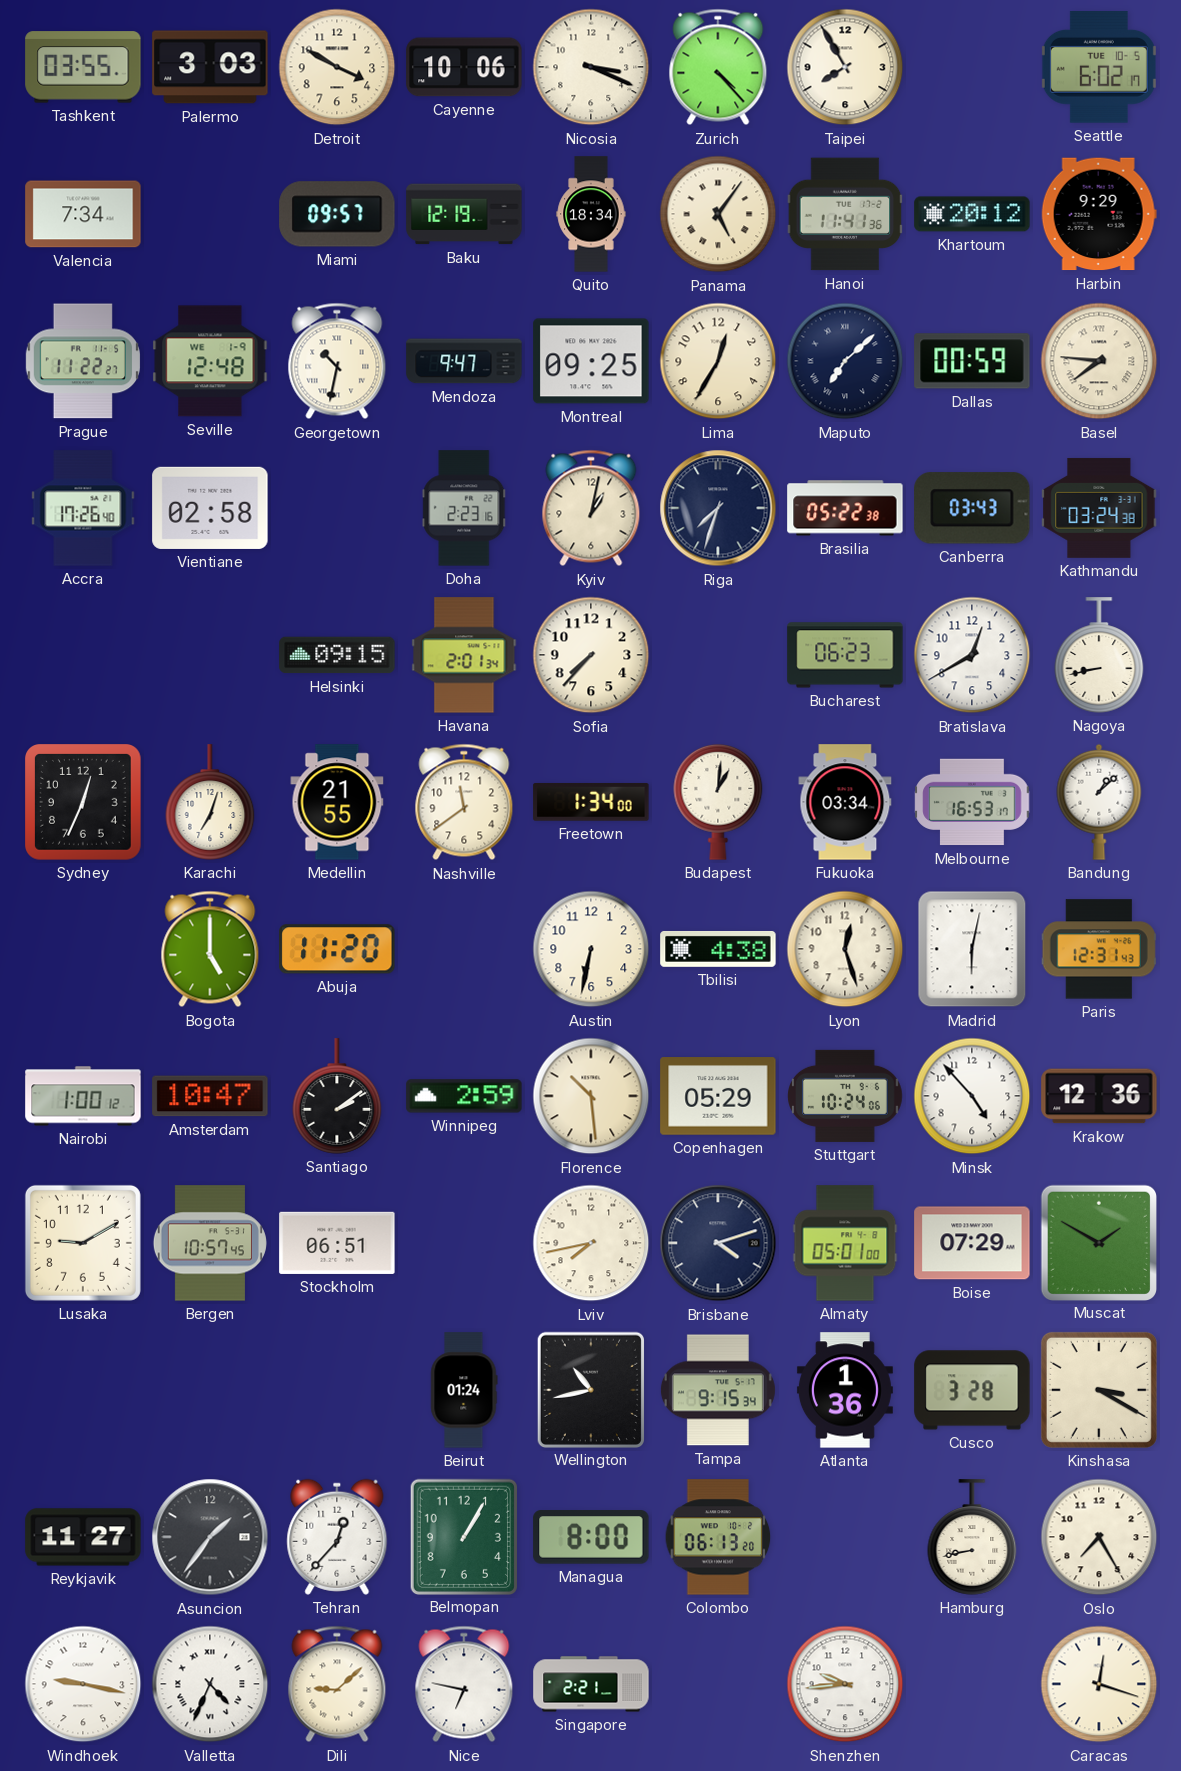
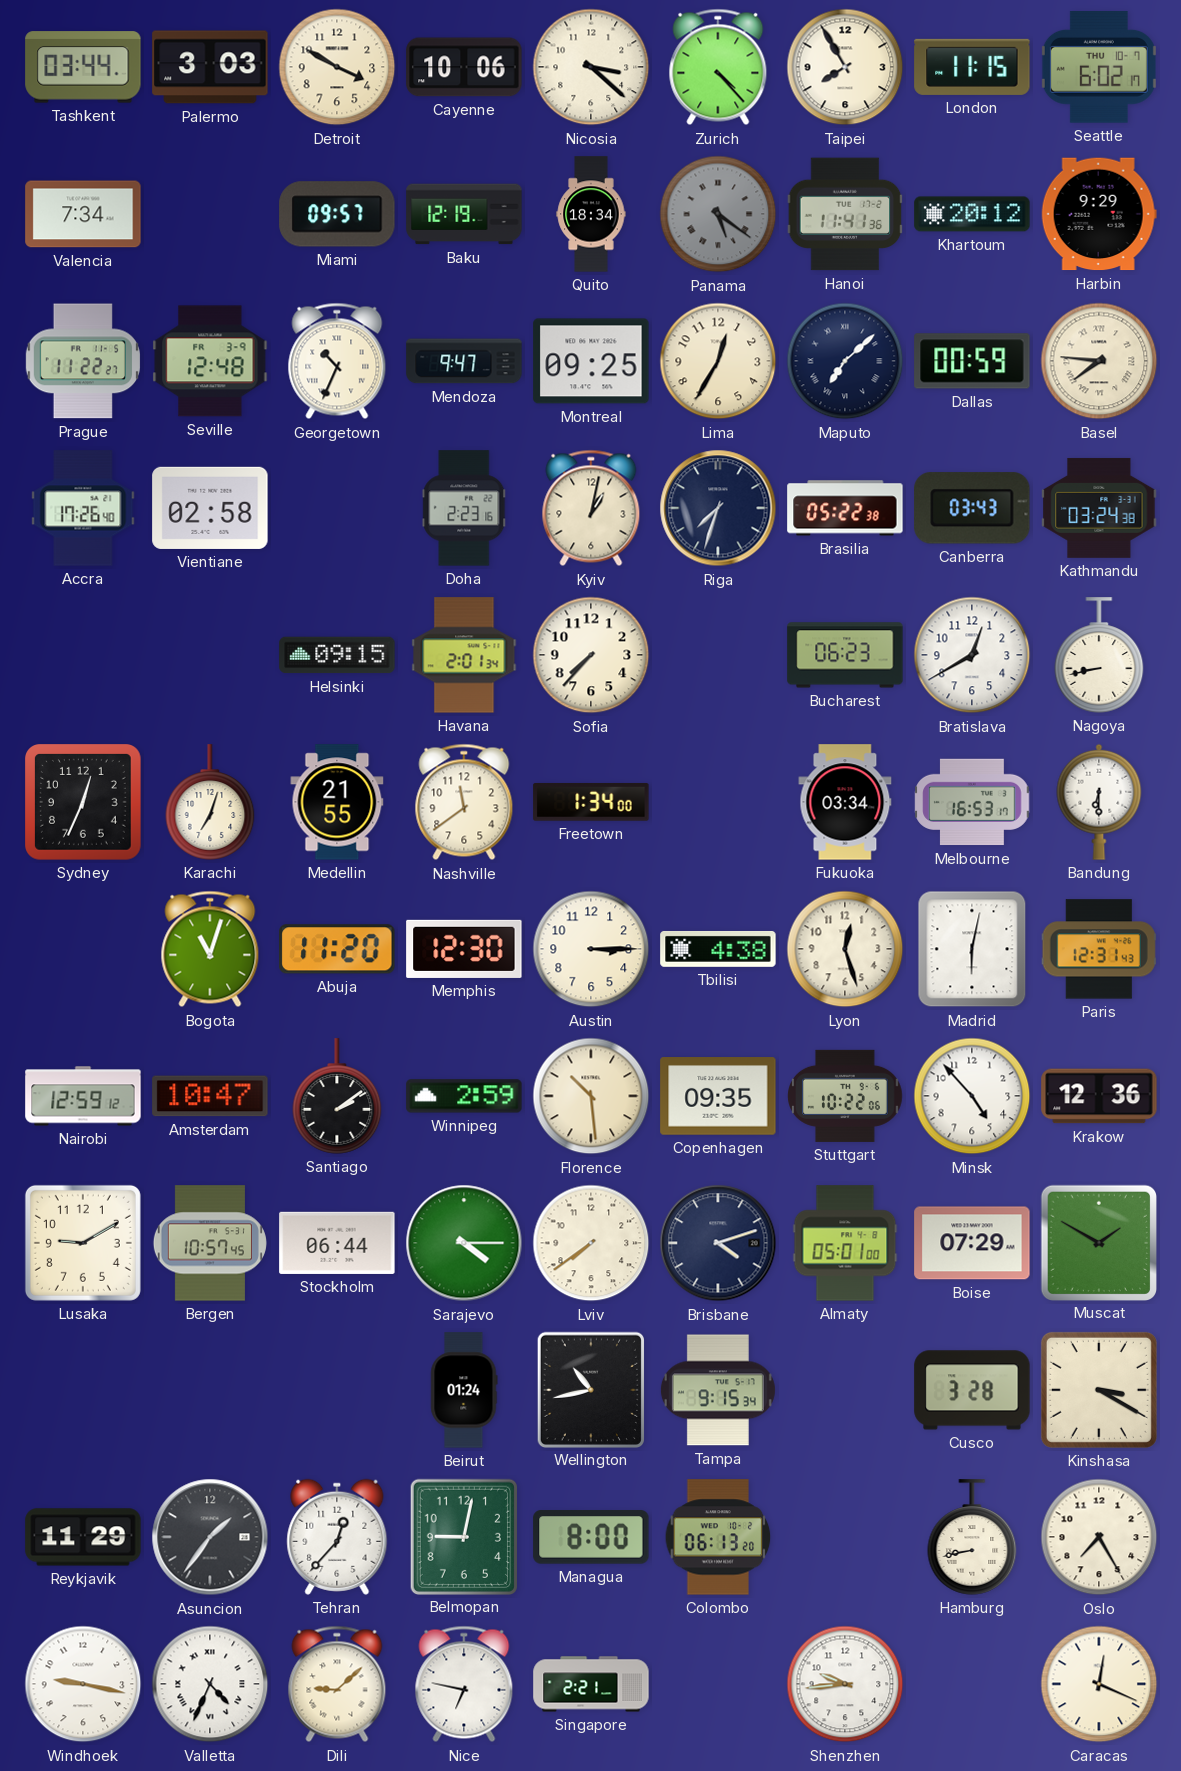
Tashkent: 03:55 -> 03:44
Nicosia: 3:19 -> 3:22
London: none -> 11:15
Seattle date: TUE 10-5 -> THU 10-7
Panama: 5:06 -> 5:21
Panama dial: cream -> grey
Seville date: WE 1-9 -> FR 3-9
Georgetown: 10:32 -> 10:34
Budapest: 1:01 -> none
Bandung: 1:08 -> 6:30
Bogota: 5:00 -> 11:03
Memphis: none -> 12:30
Austin: 6:32 -> 3:15
Nairobi: 1:00 -> 12:59
Copenhagen: 05:29 -> 09:35
Stuttgart: 10:24 -> 10:22
Stockholm: 06:51 -> 06:44
Sarajevo: none -> 4:15
Lviv: 7:43 -> 7:39
Atlanta: 1:36 -> none
Reykjavik: 11:27 -> 11:29
Belmopan: 1:05 -> 9:02
Caracas: 12:18 -> 12:19
